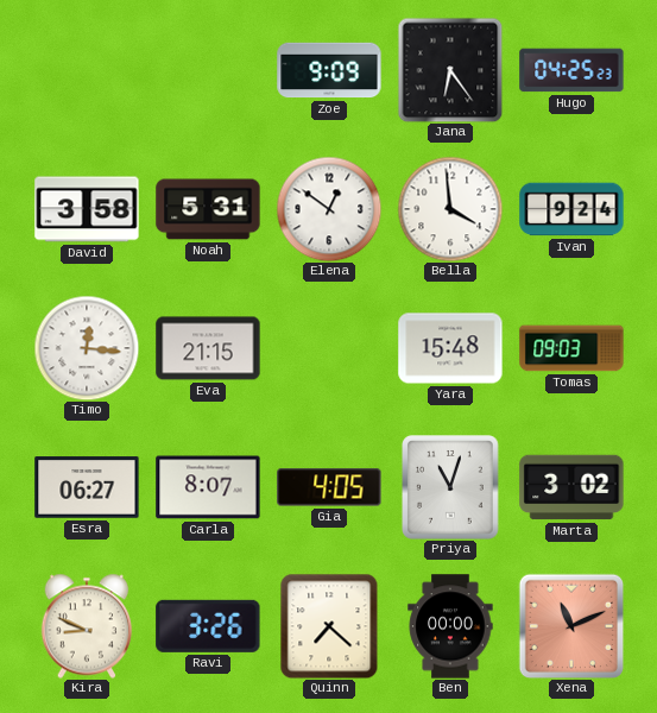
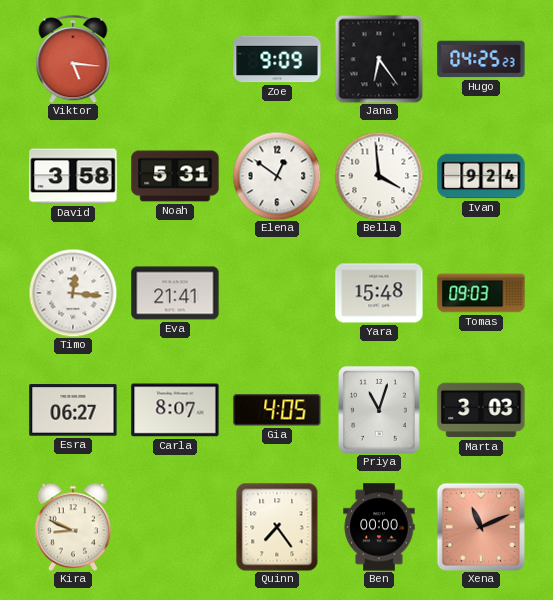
Viktor: none -> 5:16
Eva: 21:15 -> 21:41
Marta: 3:02 -> 3:03
Ravi: 3:26 -> none
Quinn: 7:22 -> 7:24
